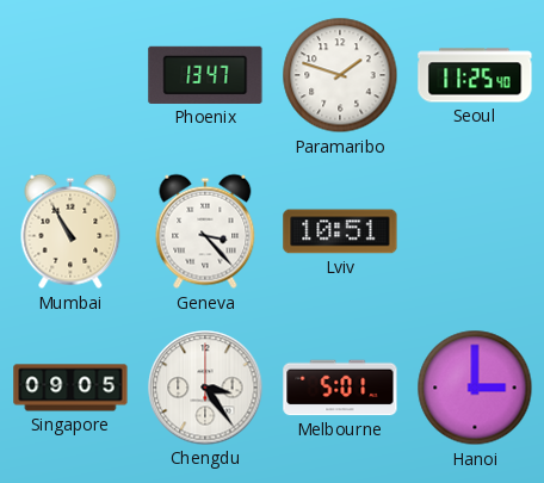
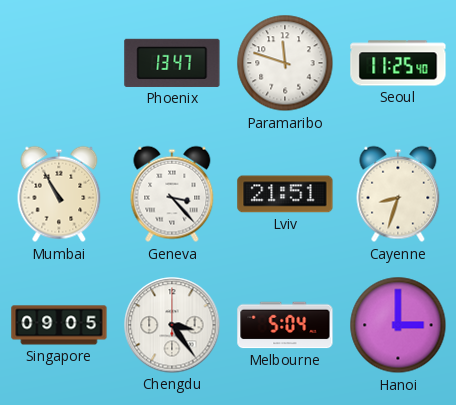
Paramaribo: 1:48 -> 11:48
Lviv: 10:51 -> 21:51
Cayenne: none -> 8:33
Melbourne: 5:01 -> 5:04
